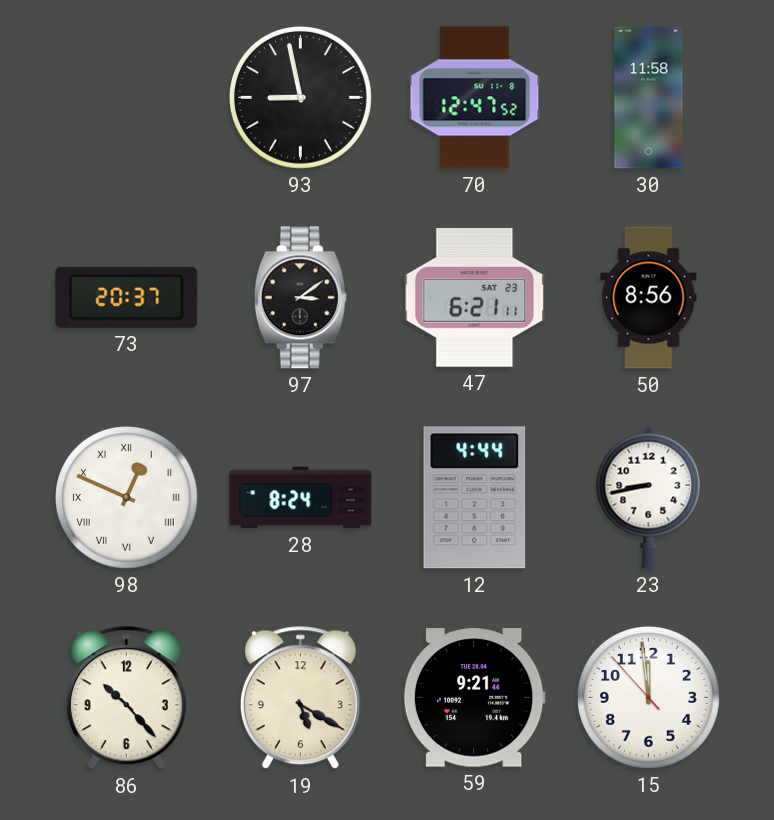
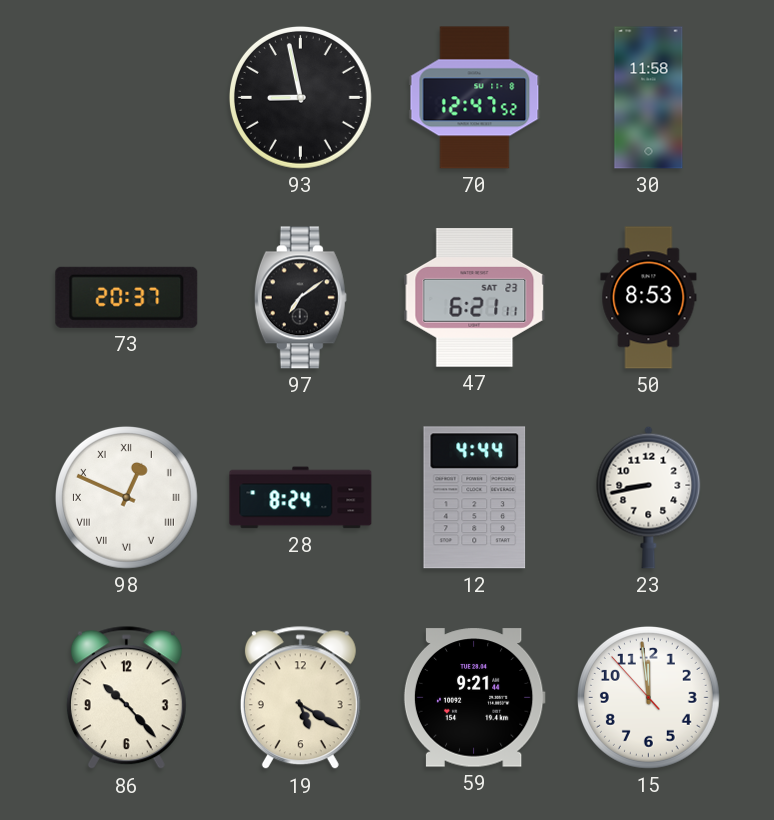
97: 3:09 -> 7:09
50: 8:56 -> 8:53
